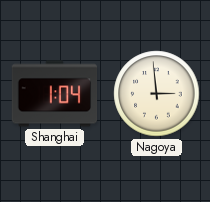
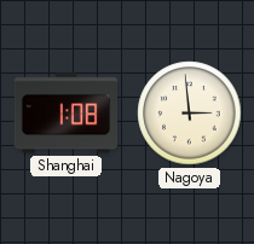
Shanghai: 1:04 -> 1:08
